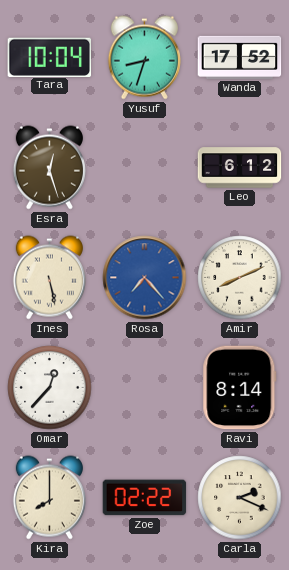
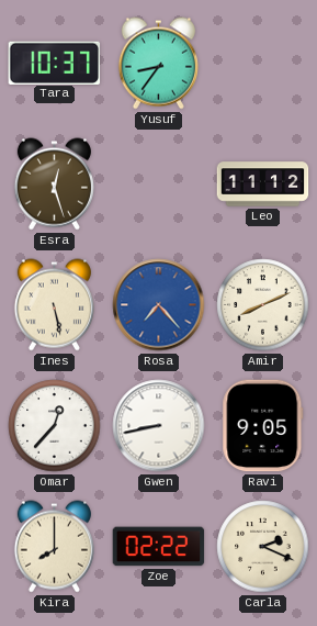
Tara: 10:04 -> 10:37
Yusuf: 8:33 -> 8:36
Wanda: 17:52 -> none
Leo: 6:12 -> 11:12
Gwen: none -> 8:43
Ravi: 8:14 -> 9:05
